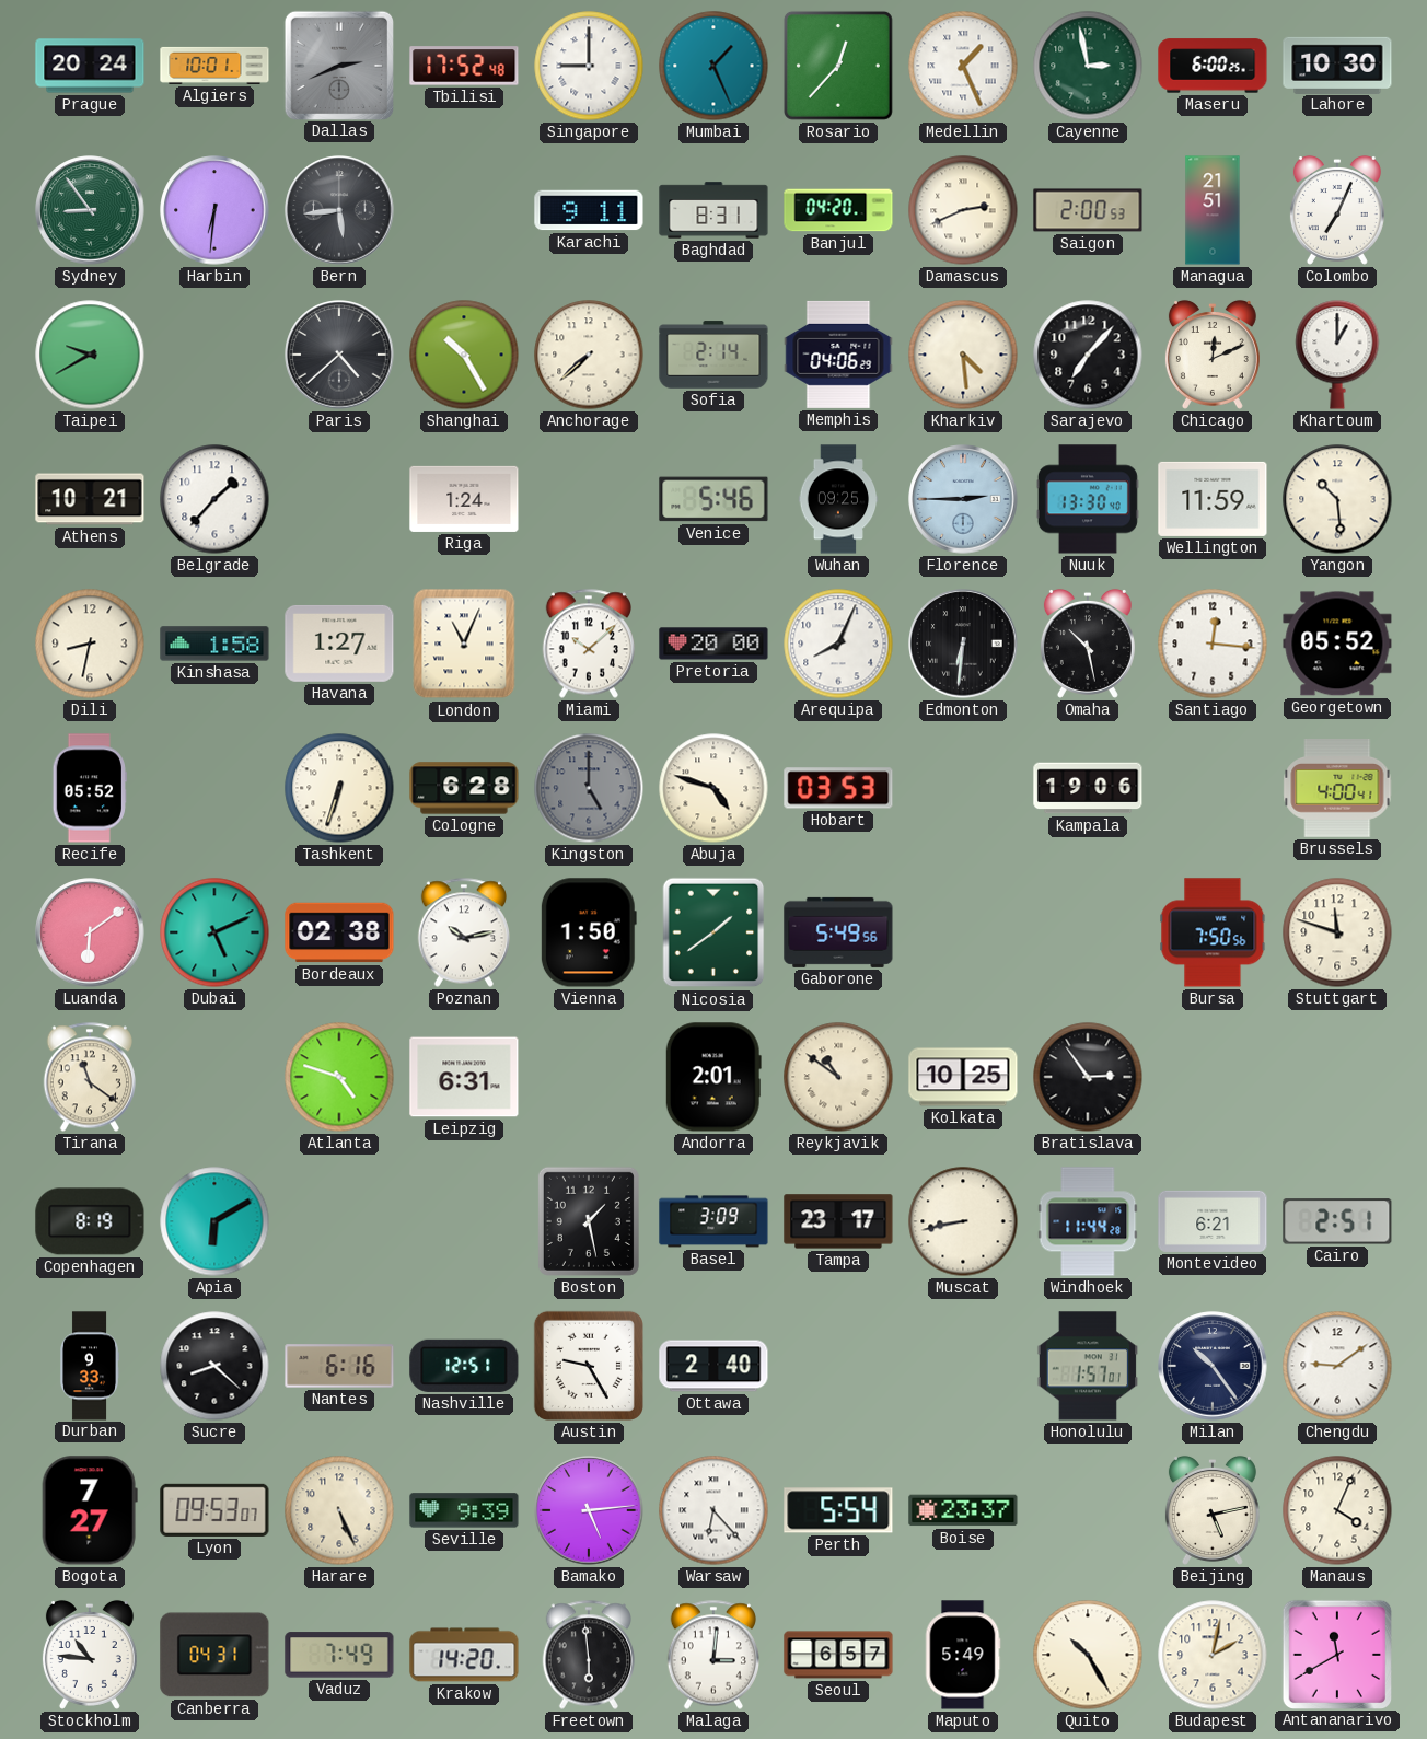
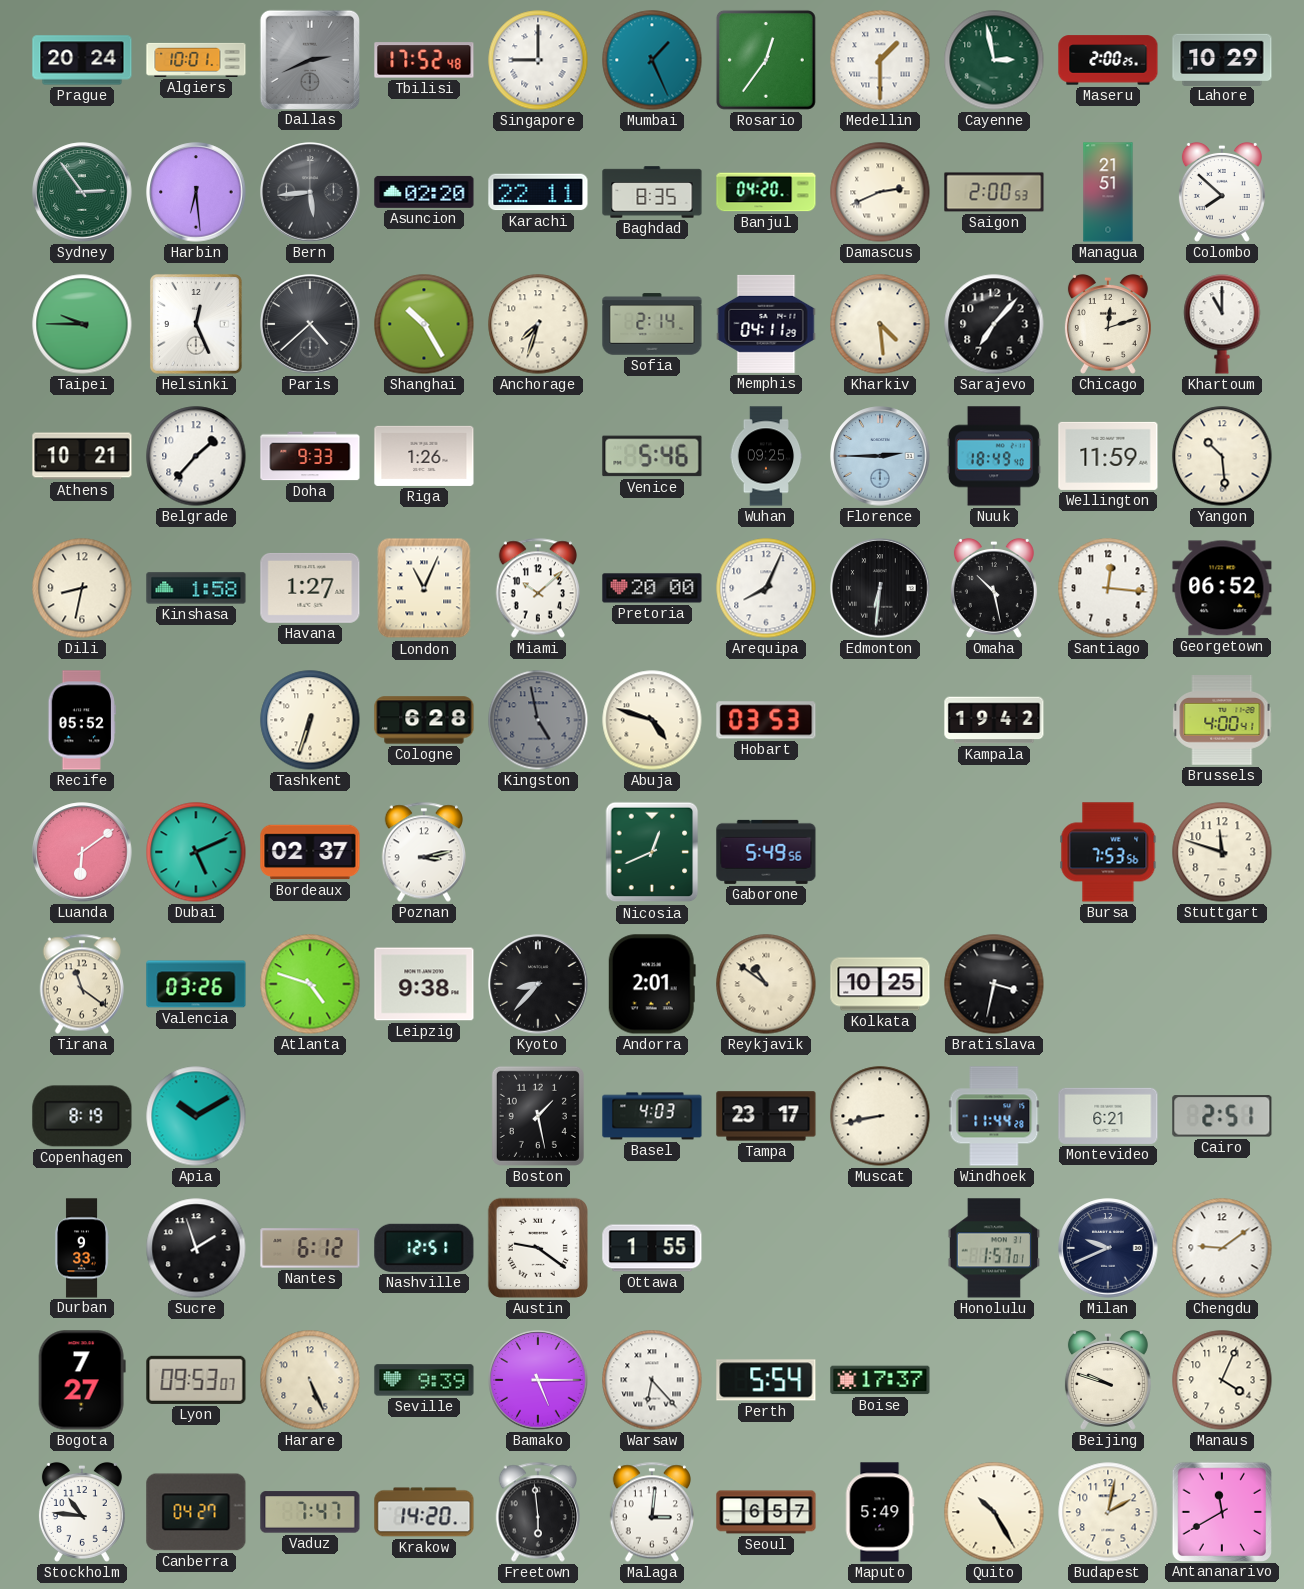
Rosario: 12:37 -> 12:36
Medellin: 1:26 -> 1:30
Maseru: 6:00 -> 2:00
Lahore: 10:30 -> 10:29
Sydney: 8:54 -> 2:54
Harbin: 6:31 -> 6:29
Asuncion: none -> 02:20
Karachi: 9:11 -> 22:11
Baghdad: 8:31 -> 8:35
Colombo: 7:04 -> 7:52
Taipei: 9:40 -> 9:45
Helsinki: none -> 12:26
Anchorage: 7:38 -> 7:33
Memphis: 04:06 -> 04:11
Chicago: 12:11 -> 12:12
Khartoum: 1:00 -> 11:00
Doha: none -> 9:33
Riga: 1:24 -> 1:26
Nuuk: 13:30 -> 18:49
Georgetown: 05:52 -> 06:52
Kingston: 5:00 -> 4:58
Kampala: 19:06 -> 19:42
Bordeaux: 02:38 -> 02:37
Poznan: 10:13 -> 3:13
Vienna: 1:50 -> none
Nicosia: 1:39 -> 12:41
Bursa: 7:50 -> 7:53
Valencia: none -> 03:26
Leipzig: 6:31 -> 9:38
Kyoto: none -> 8:37
Bratislava: 2:54 -> 3:32
Apia: 6:10 -> 10:10
Basel: 3:09 -> 4:03
Sucre: 8:22 -> 1:57
Nantes: 6:16 -> 6:12
Austin: 9:25 -> 9:21
Ottawa: 2:40 -> 1:55
Milan: 10:24 -> 9:41
Bamako: 5:14 -> 5:15
Boise: 23:37 -> 17:37
Beijing: 5:13 -> 9:48
Canberra: 04:31 -> 04:27
Vaduz: 7:49 -> 7:47
